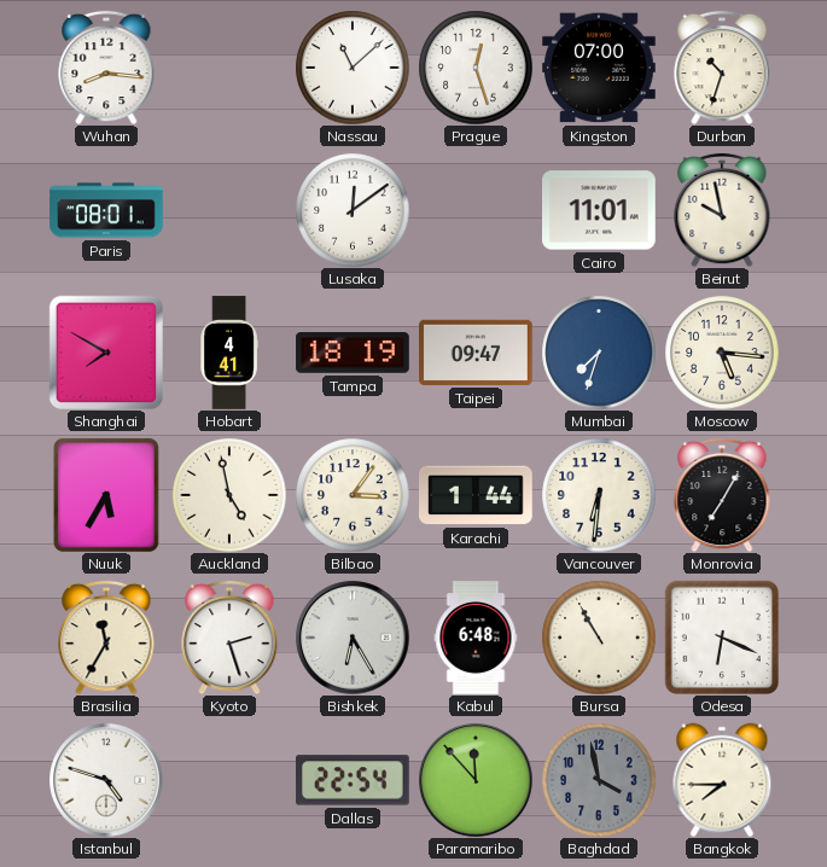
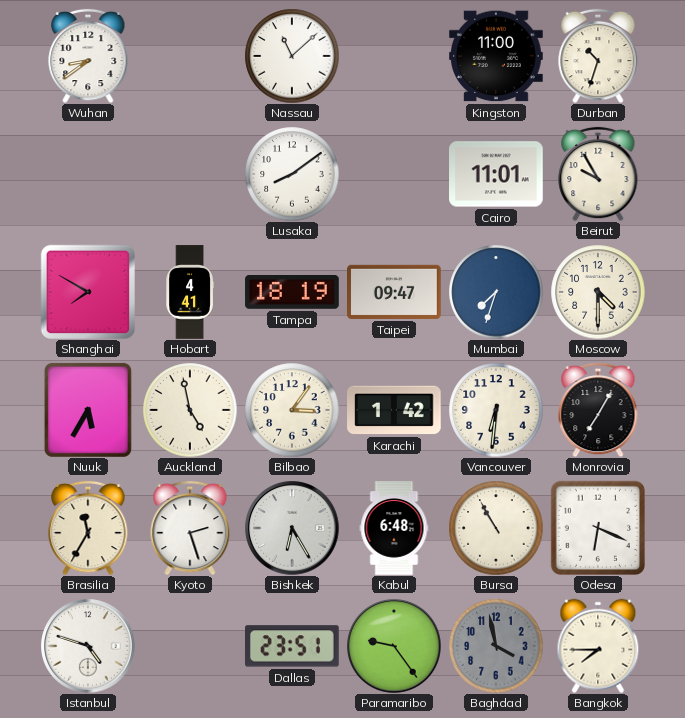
Wuhan: 8:16 -> 8:39
Prague: 12:27 -> none
Kingston: 07:00 -> 11:00
Paris: 08:01 -> none
Lusaka: 12:09 -> 8:09
Beirut: 9:58 -> 9:55
Moscow: 5:16 -> 4:30
Karachi: 1:44 -> 1:42
Dallas: 22:54 -> 23:51
Paramaribo: 11:53 -> 9:24
